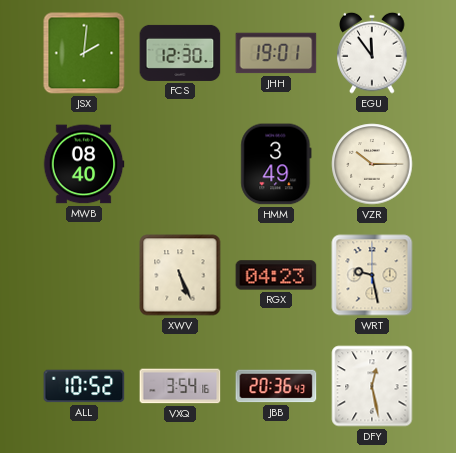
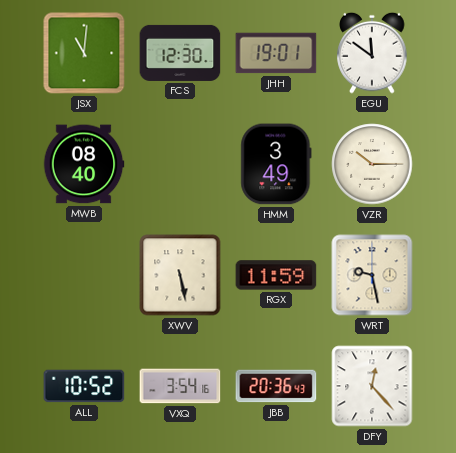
JSX: 2:01 -> 11:01
EGU: 11:54 -> 11:51
XWV: 5:26 -> 5:28
RGX: 04:23 -> 11:59
DFY: 12:28 -> 12:23
